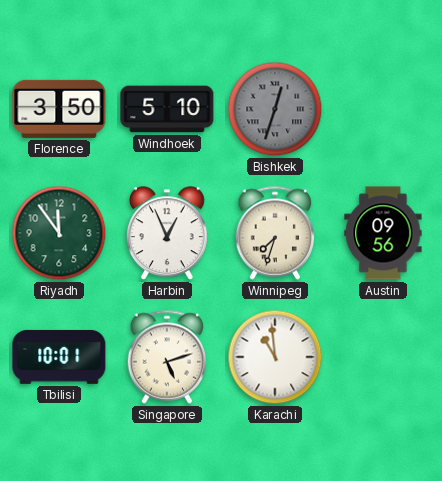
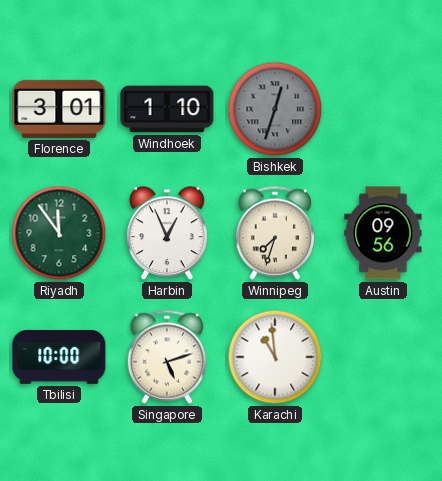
Florence: 3:50 -> 3:01
Windhoek: 5:10 -> 1:10
Tbilisi: 10:01 -> 10:00
